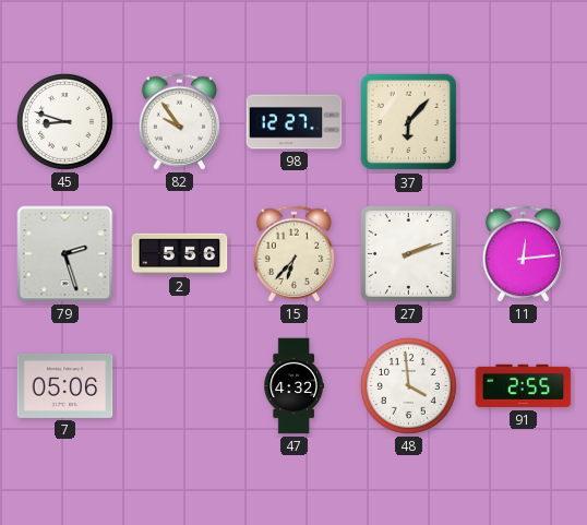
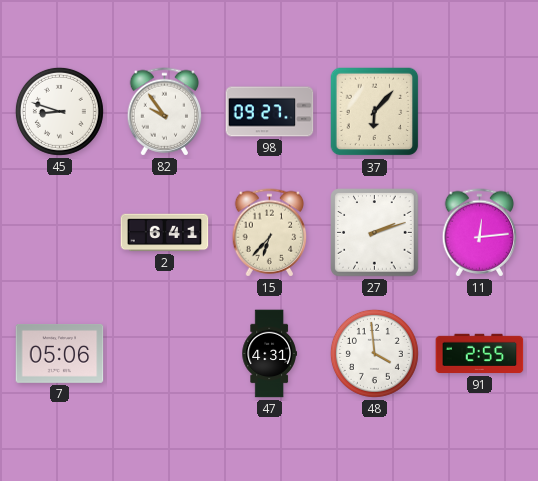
98: 12:27 -> 09:27
79: 2:27 -> none
2: 5:56 -> 6:41
47: 4:32 -> 4:31
